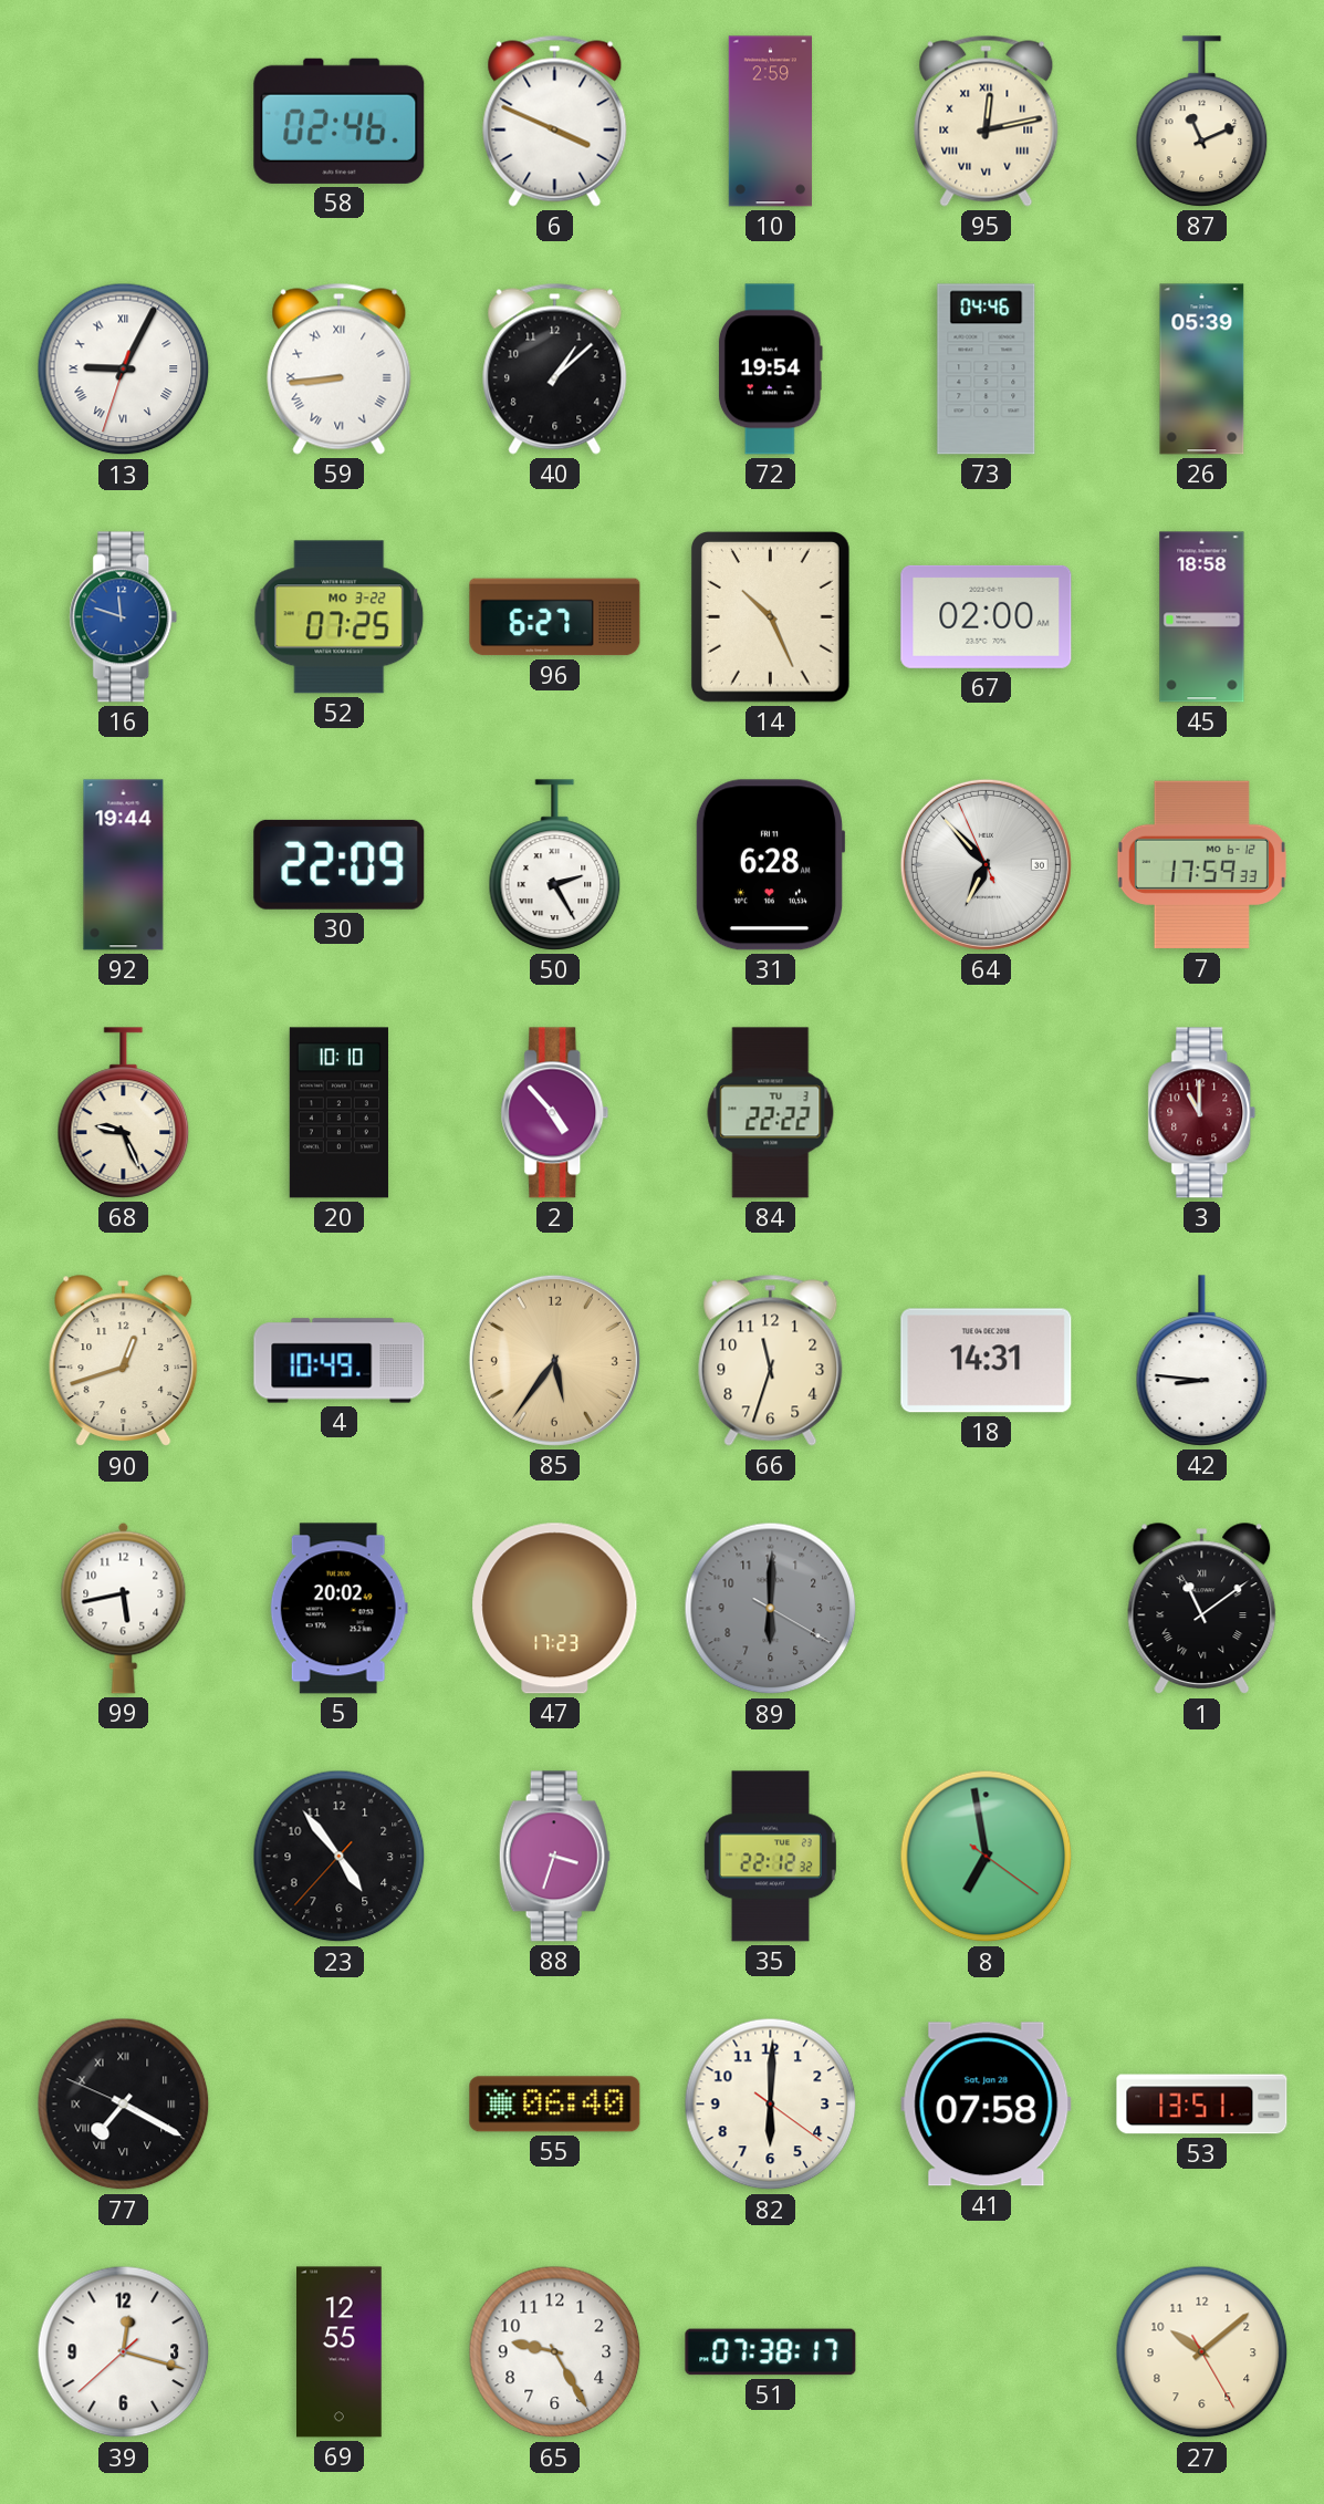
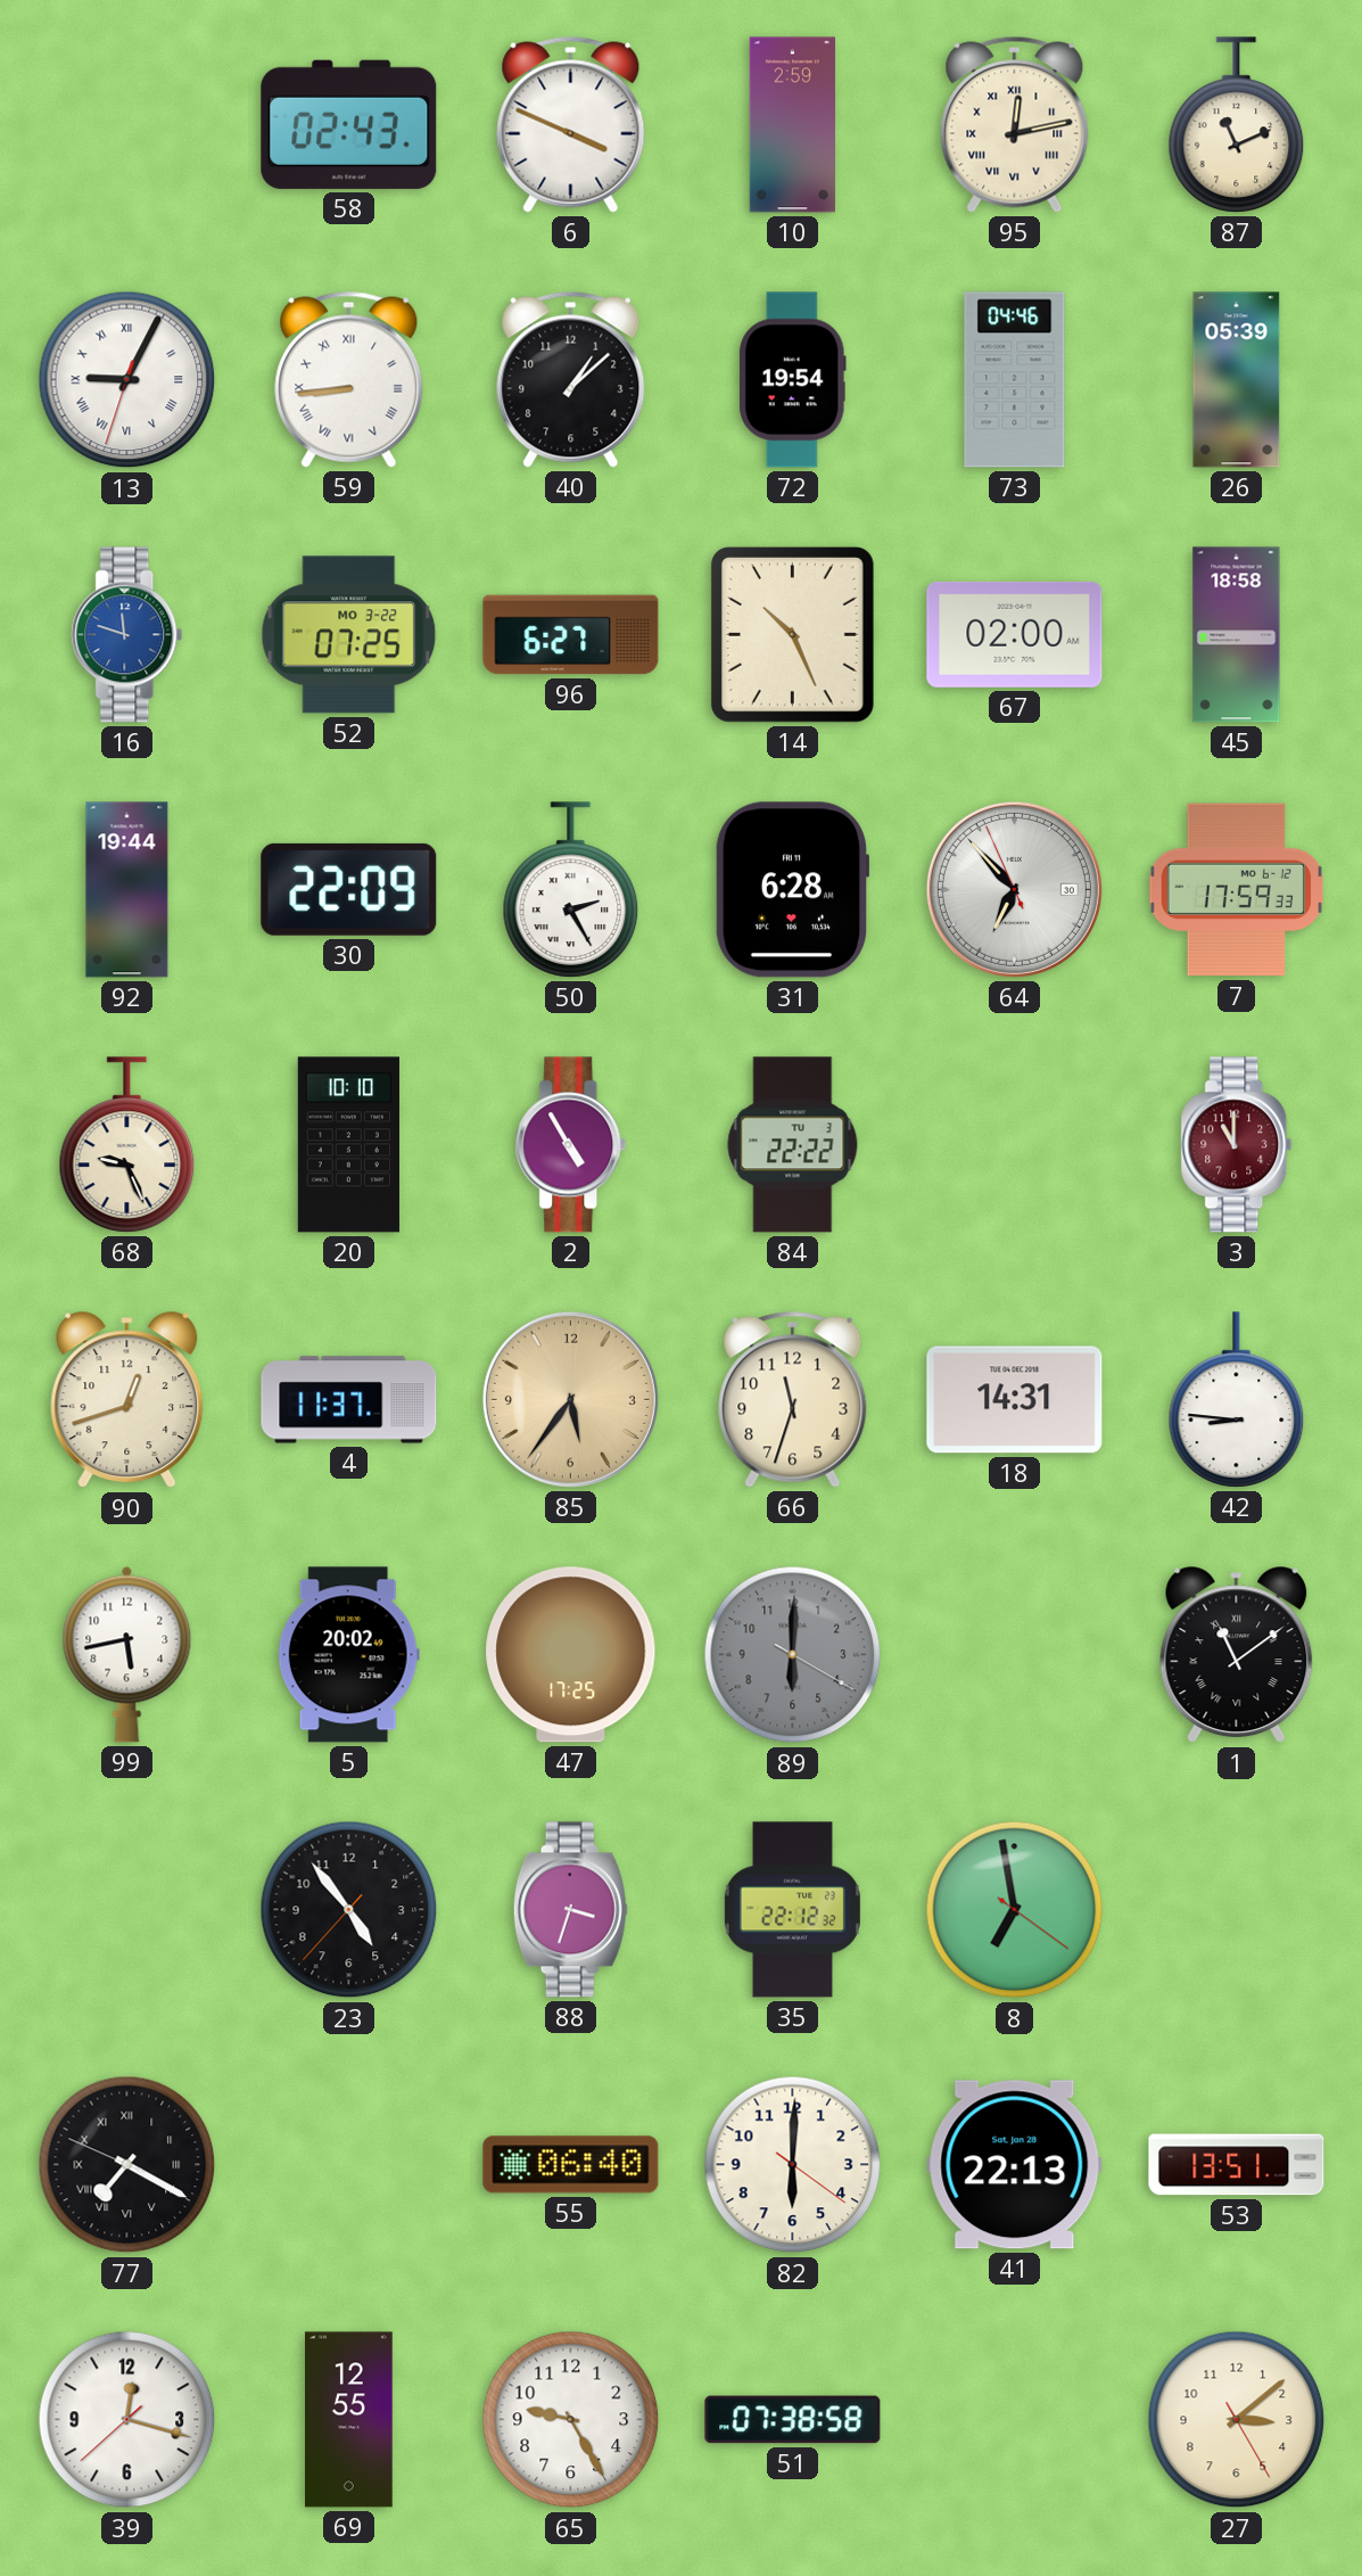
58: 02:46 -> 02:43
2: 4:53 -> 4:55
4: 10:49 -> 11:37
47: 17:23 -> 17:25
41: 07:58 -> 22:13
51: 07:38:17 -> 07:38:58
27: 10:08 -> 3:08
